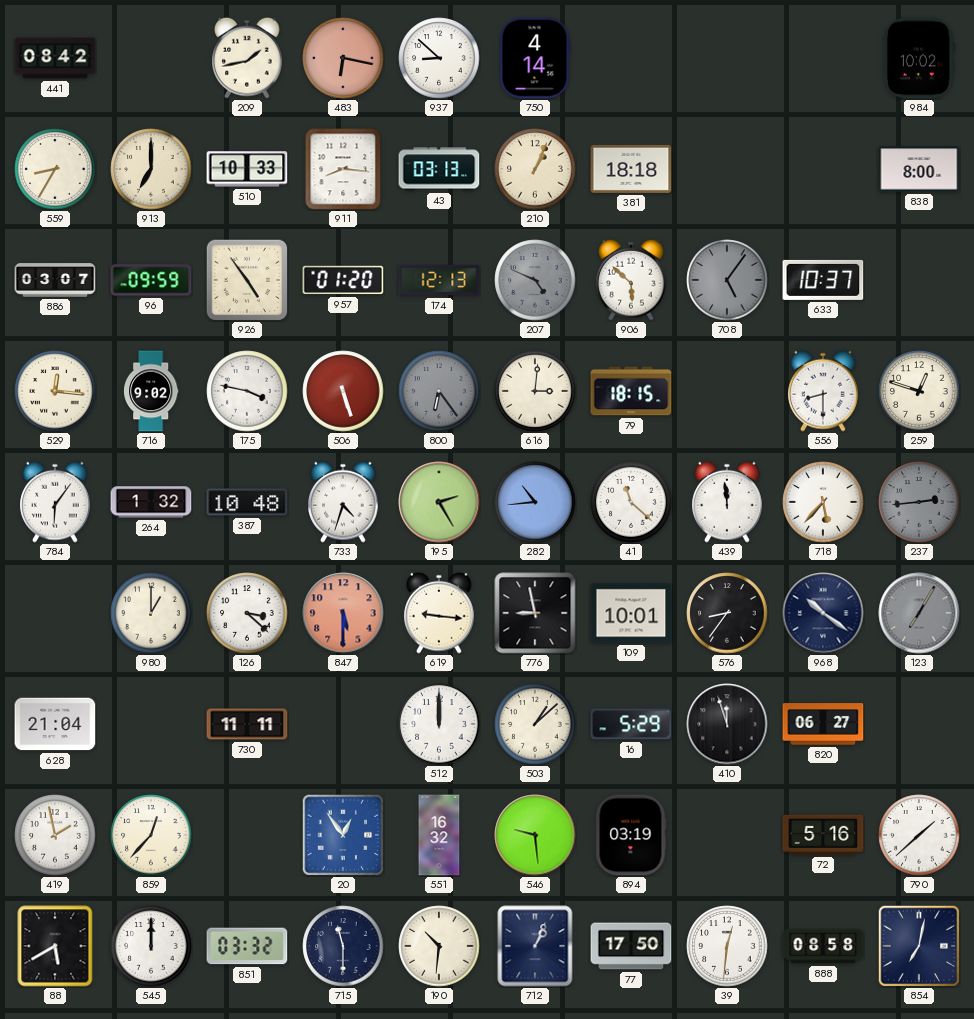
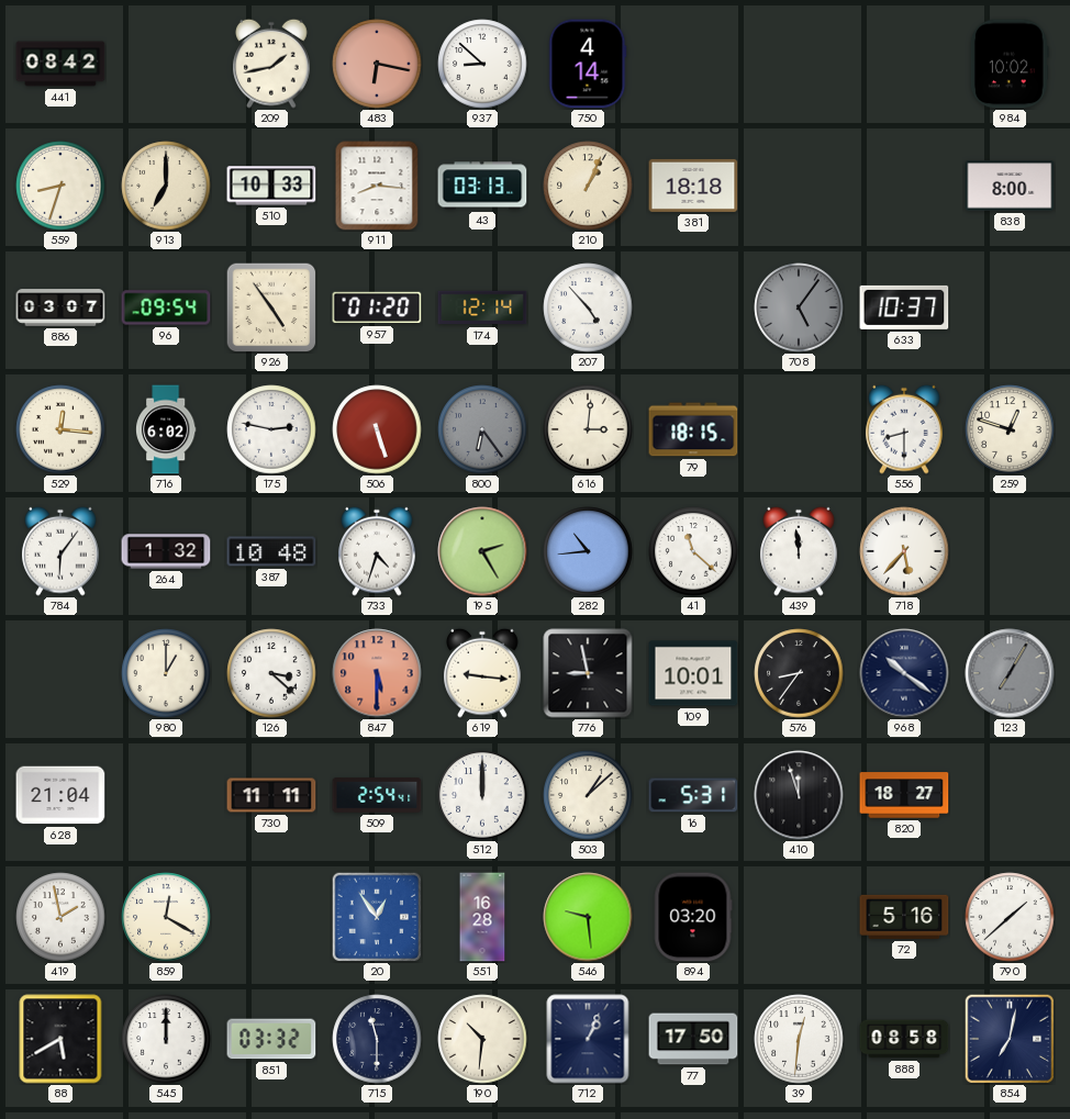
559: 8:35 -> 8:33
96: 09:59 -> 09:54
174: 12:13 -> 12:14
207: 4:49 -> 4:53
207 dial: grey -> white
906: 5:52 -> none
716: 9:02 -> 6:02
175: 3:47 -> 2:47
237: 2:44 -> none
509: none -> 2:54
16: 5:29 -> 5:31
820: 06:27 -> 18:27
859: 12:37 -> 12:20
551: 16:32 -> 16:28
894: 03:19 -> 03:20
